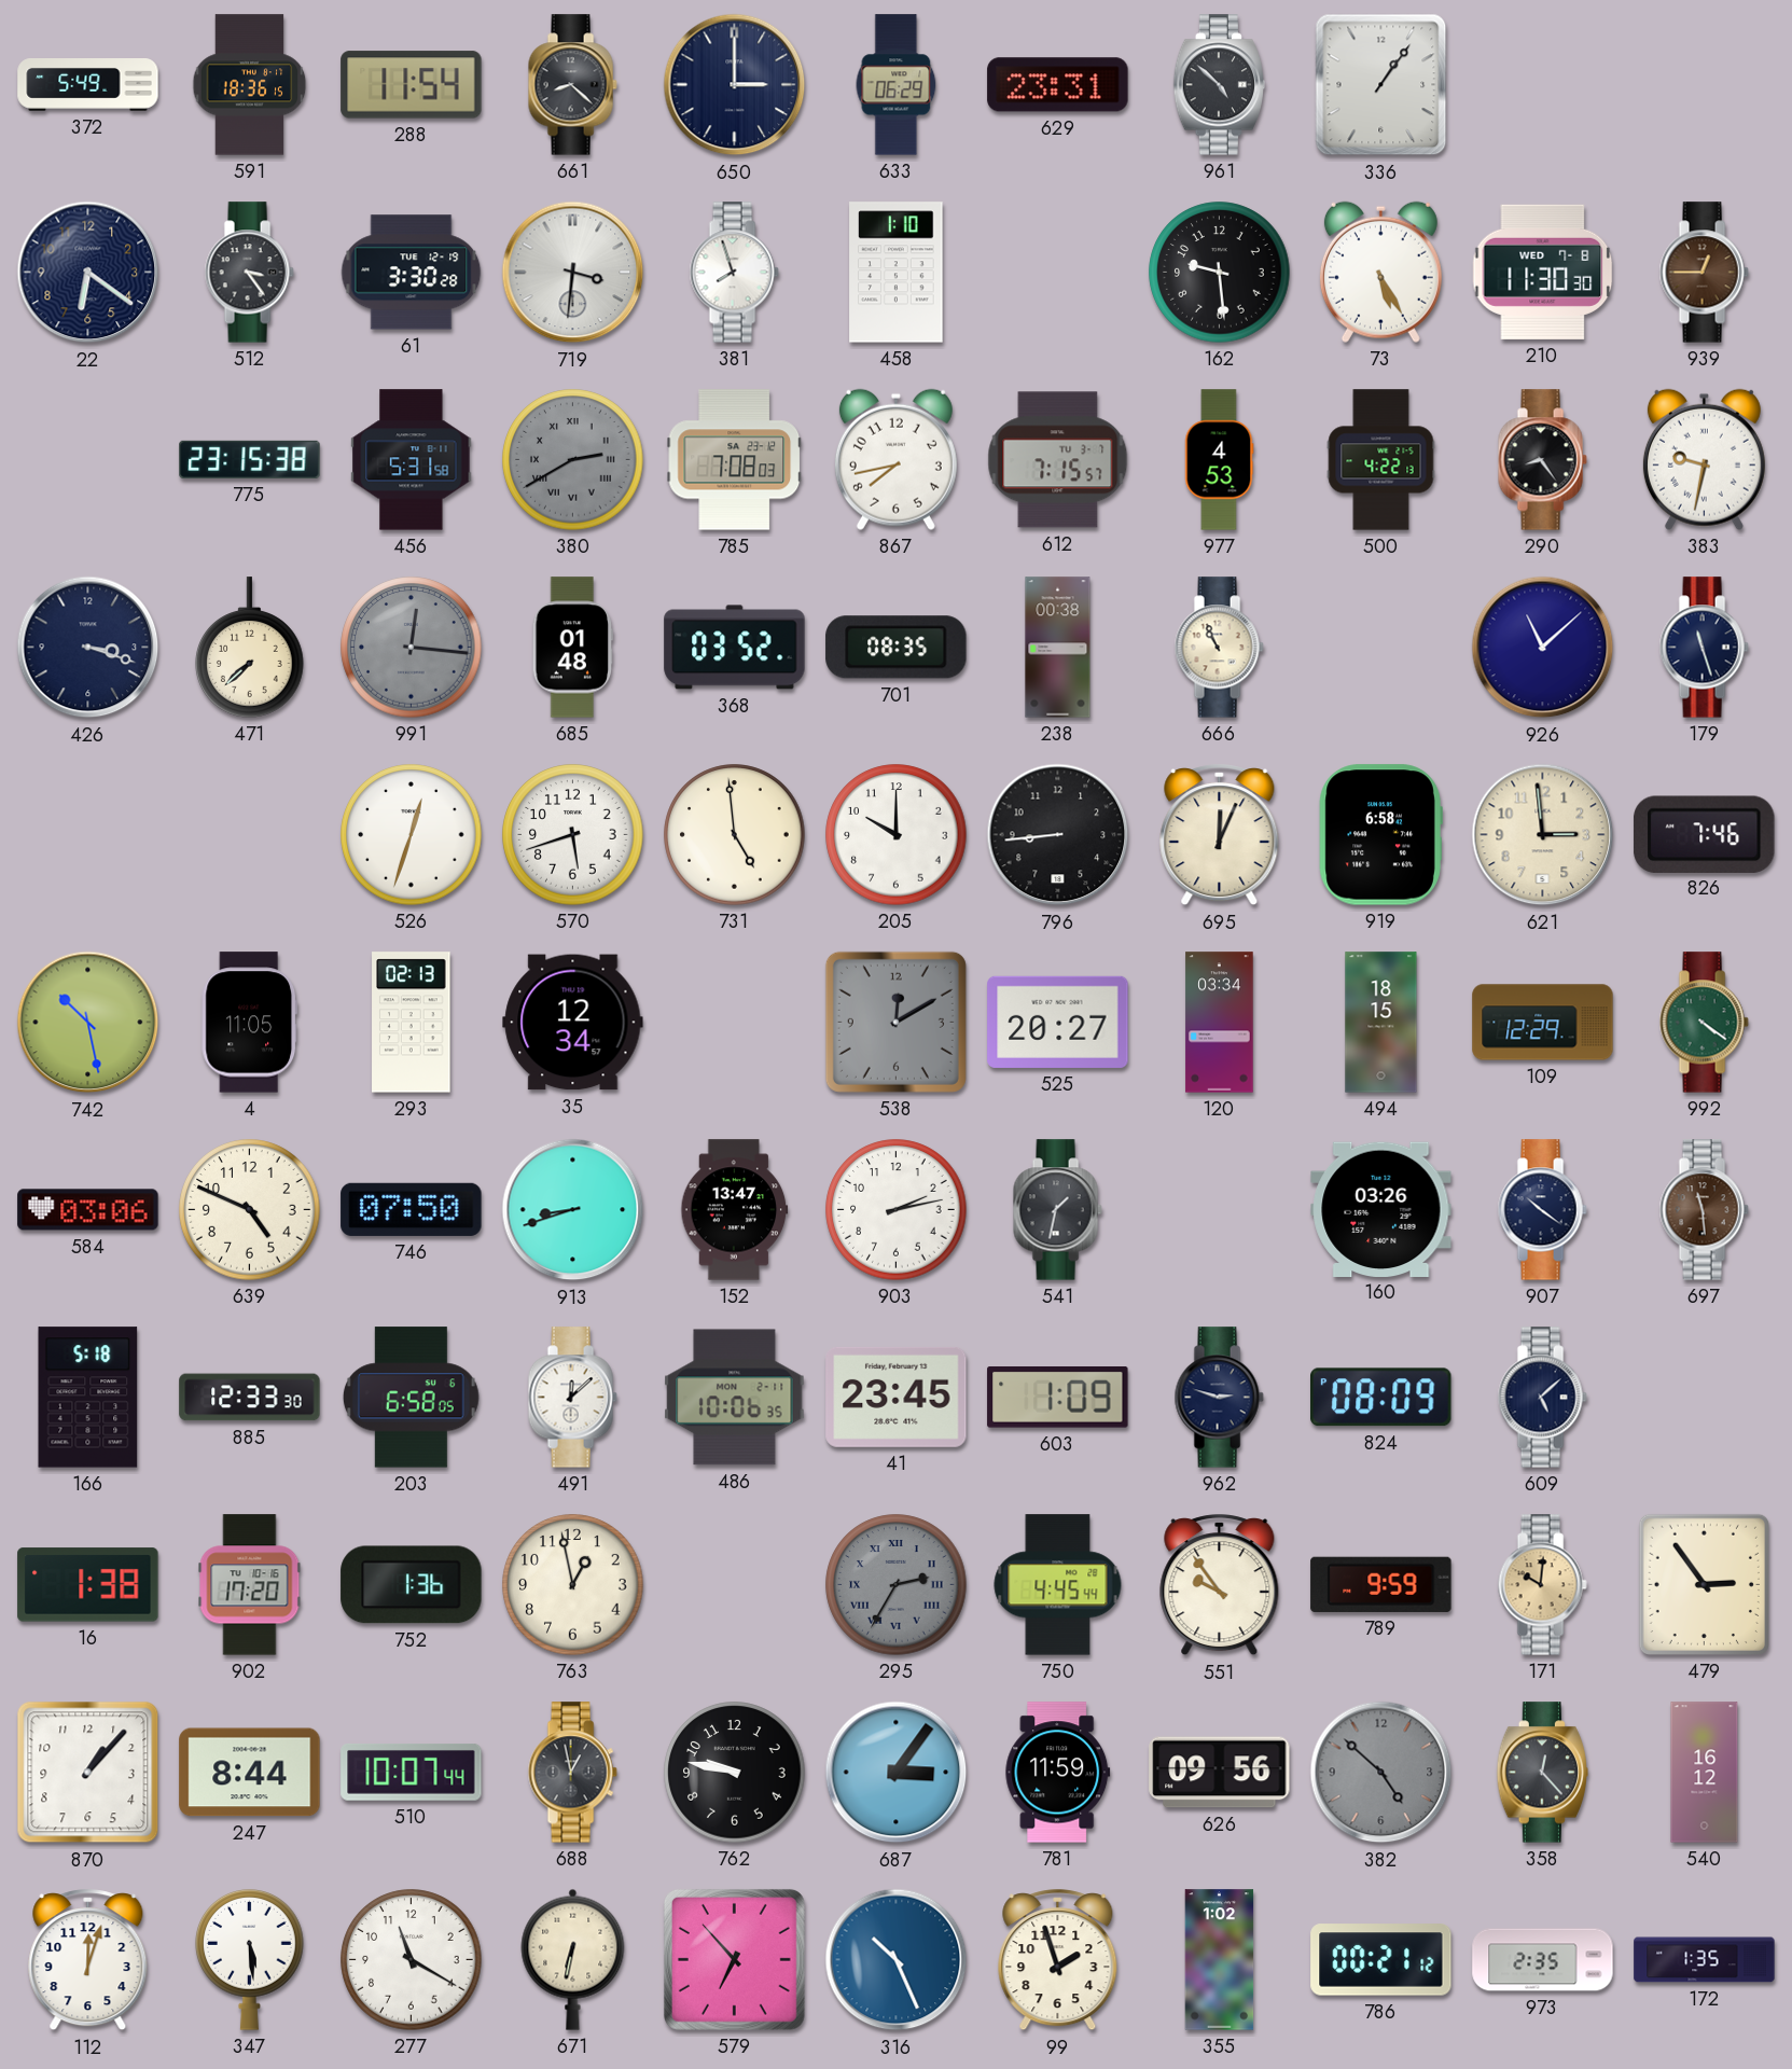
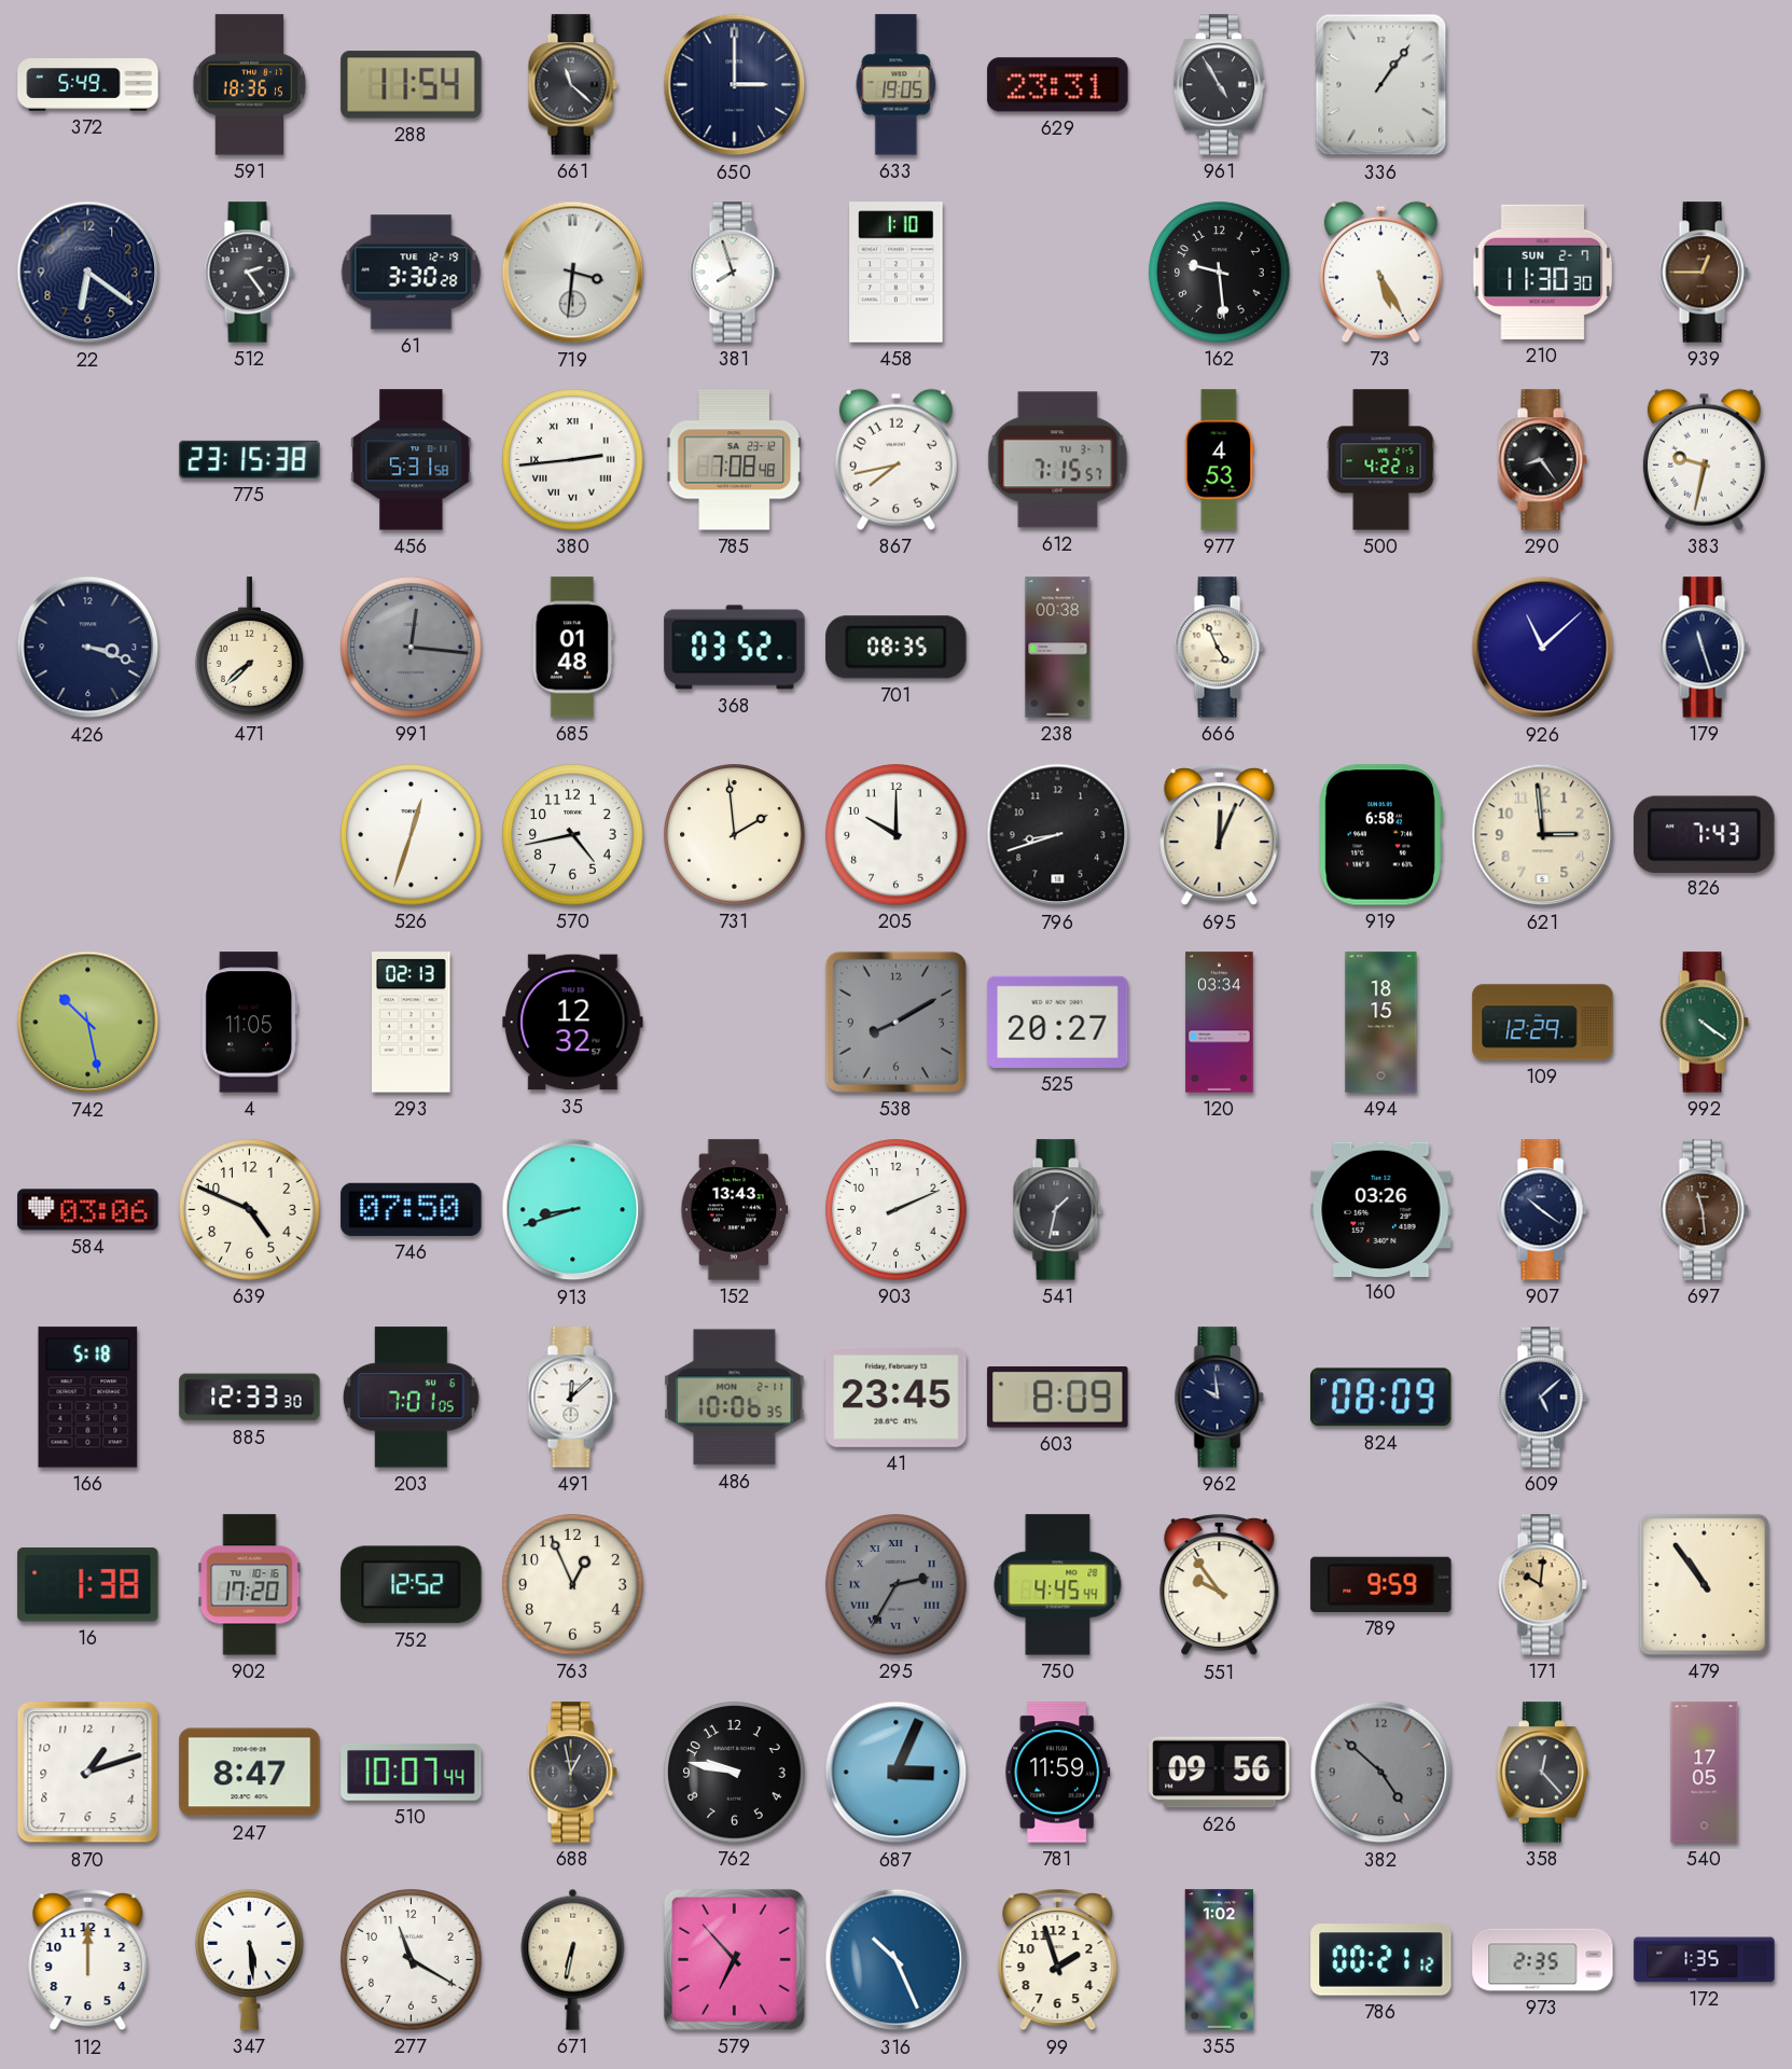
661: 8:22 -> 11:22
633: 06:29 -> 19:05
961: 4:52 -> 4:55
512: 3:24 -> 2:24
210 date: WED 7-8 -> SUN 2-7
380: 2:40 -> 2:44
380 dial: grey -> white
785: 7:08:03 -> 7:08:48
666: 10:56 -> 4:56
570: 5:42 -> 4:43
731: 4:59 -> 1:59
796: 8:44 -> 8:42
826: 7:46 -> 7:43
35: 12:34 -> 12:32
538: 12:10 -> 8:10
152: 13:47 -> 13:43
903: 2:13 -> 2:11
203: 6:58 -> 7:01
603: 1:09 -> 8:09
962: 2:48 -> 9:59
752: 1:36 -> 12:52
763: 12:58 -> 12:56
479: 2:54 -> 10:54
870: 1:07 -> 1:12
247: 8:44 -> 8:47
687: 3:06 -> 3:04
540: 16:12 -> 17:05
112: 12:03 -> 12:00
